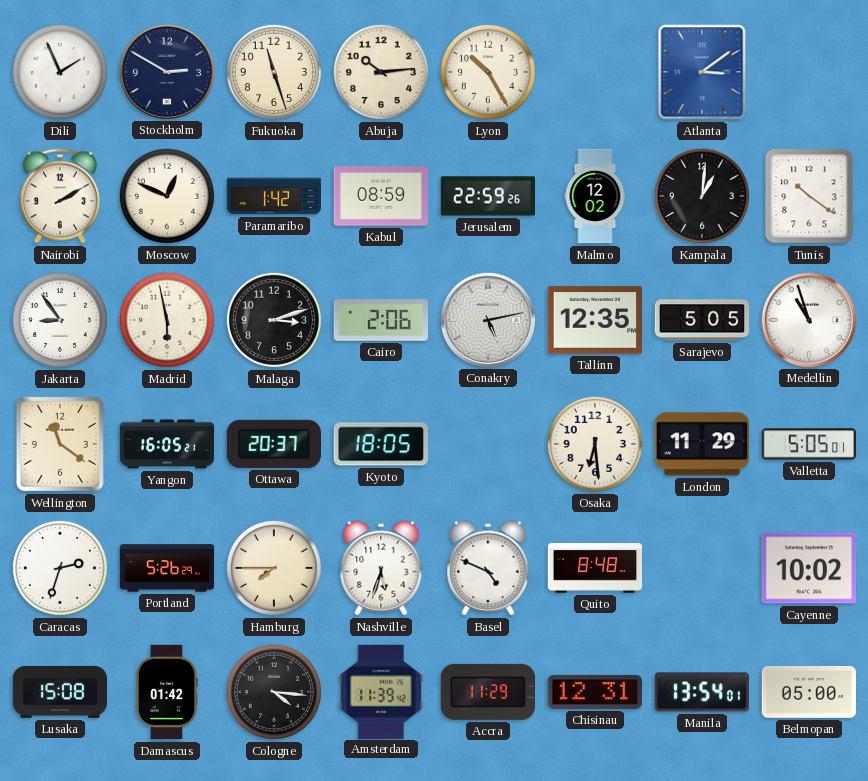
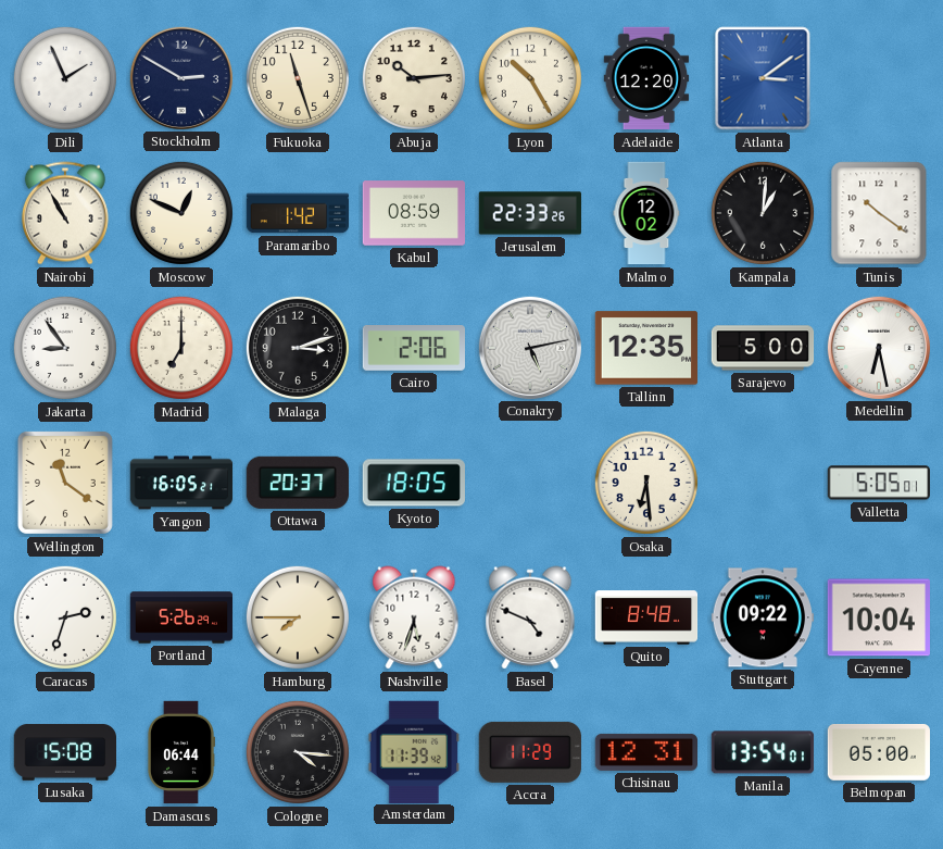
Adelaide: none -> 12:20
Nairobi: 2:10 -> 10:55
Jerusalem: 22:59 -> 22:33
Madrid: 5:58 -> 7:00
Sarajevo: 5:05 -> 5:00
Medellin: 10:57 -> 6:28
London: 11:29 -> none
Stuttgart: none -> 09:22
Cayenne: 10:02 -> 10:04
Damascus: 01:42 -> 06:44
